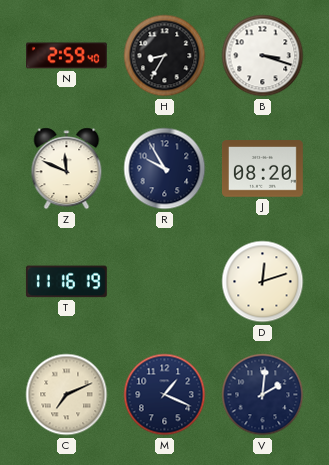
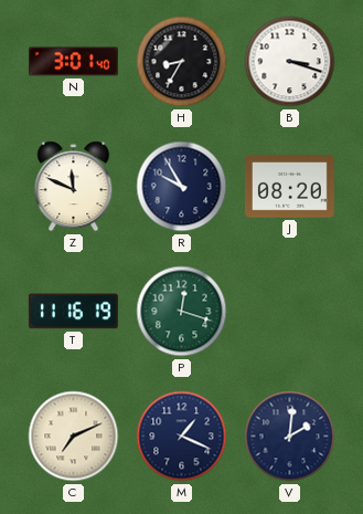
N: 2:59 -> 3:01
P: none -> 12:18
D: 12:12 -> none
